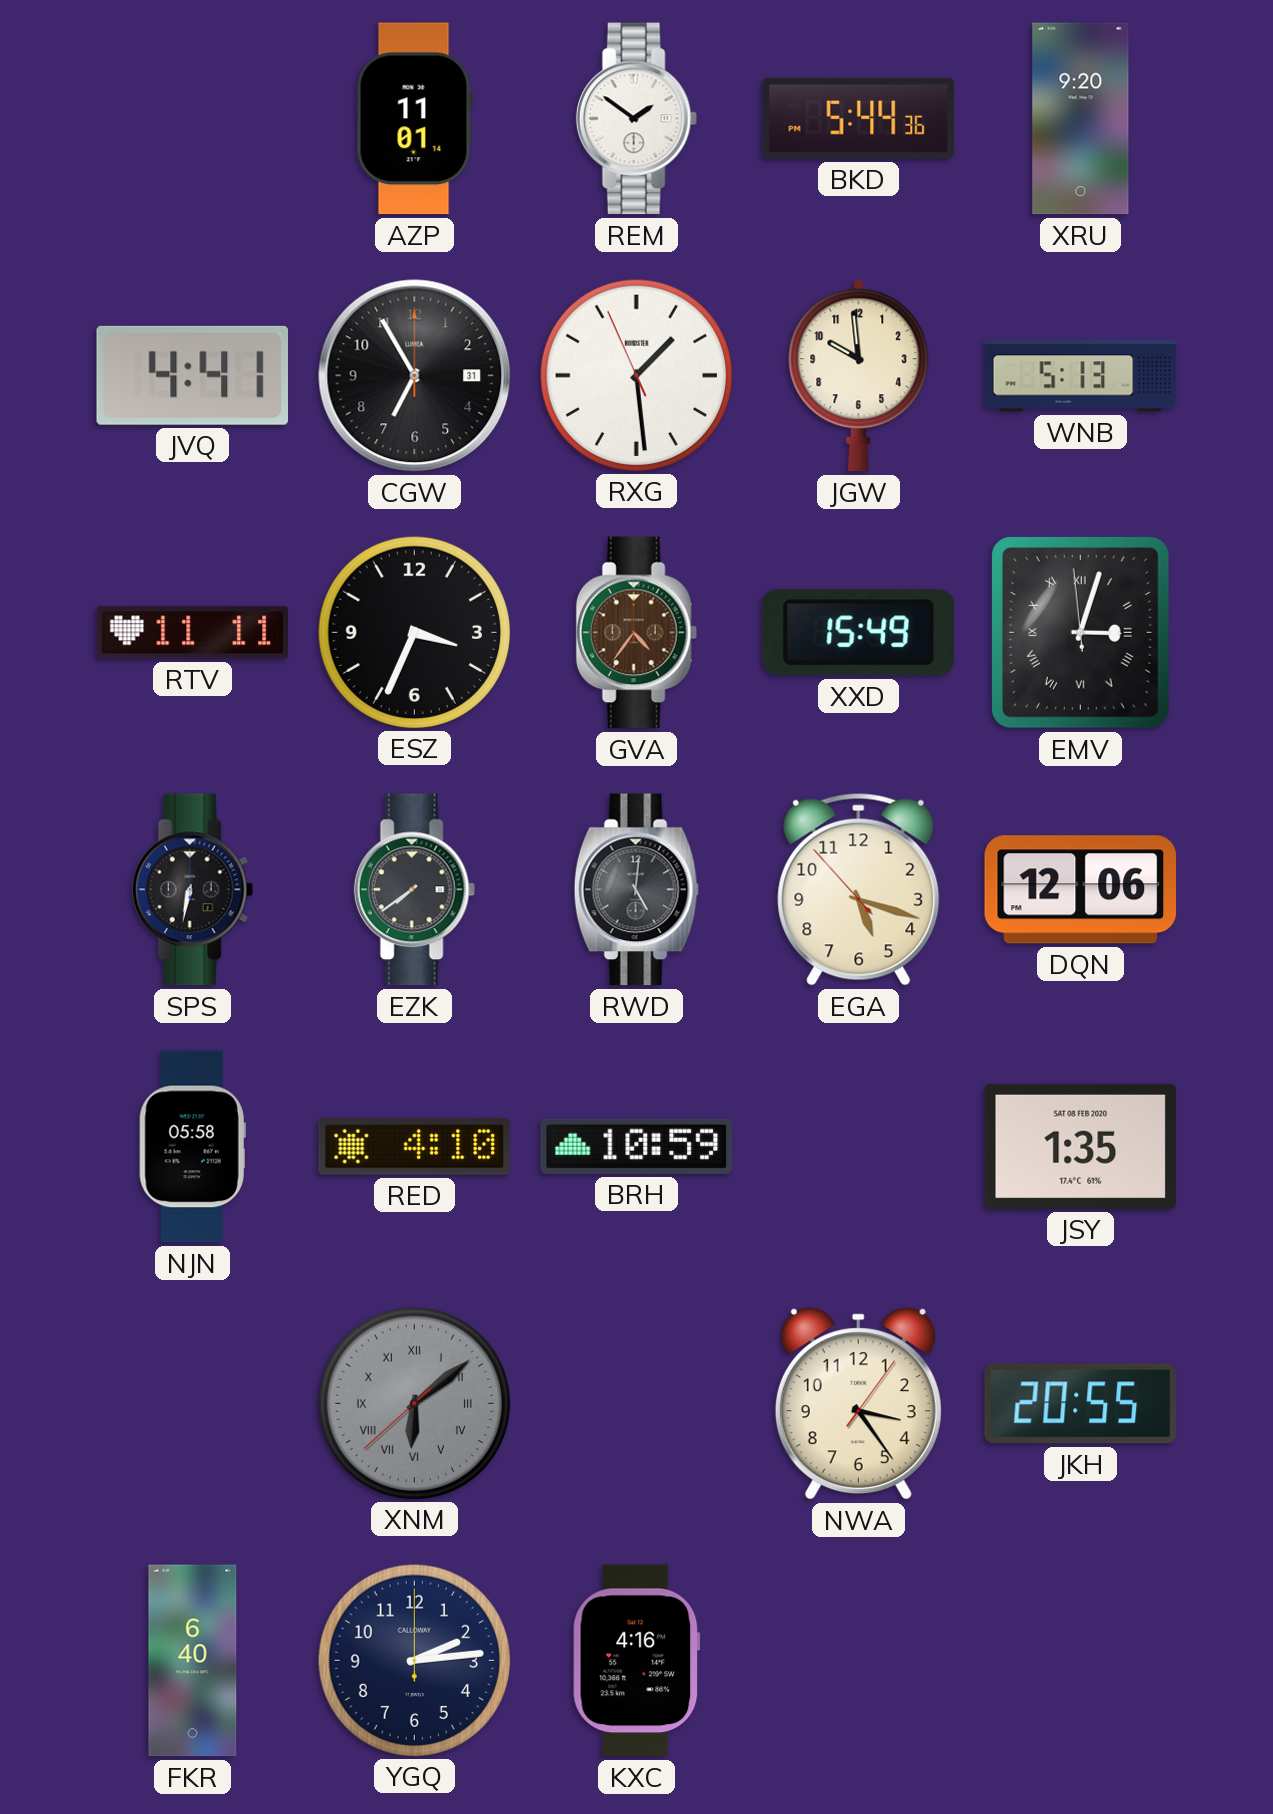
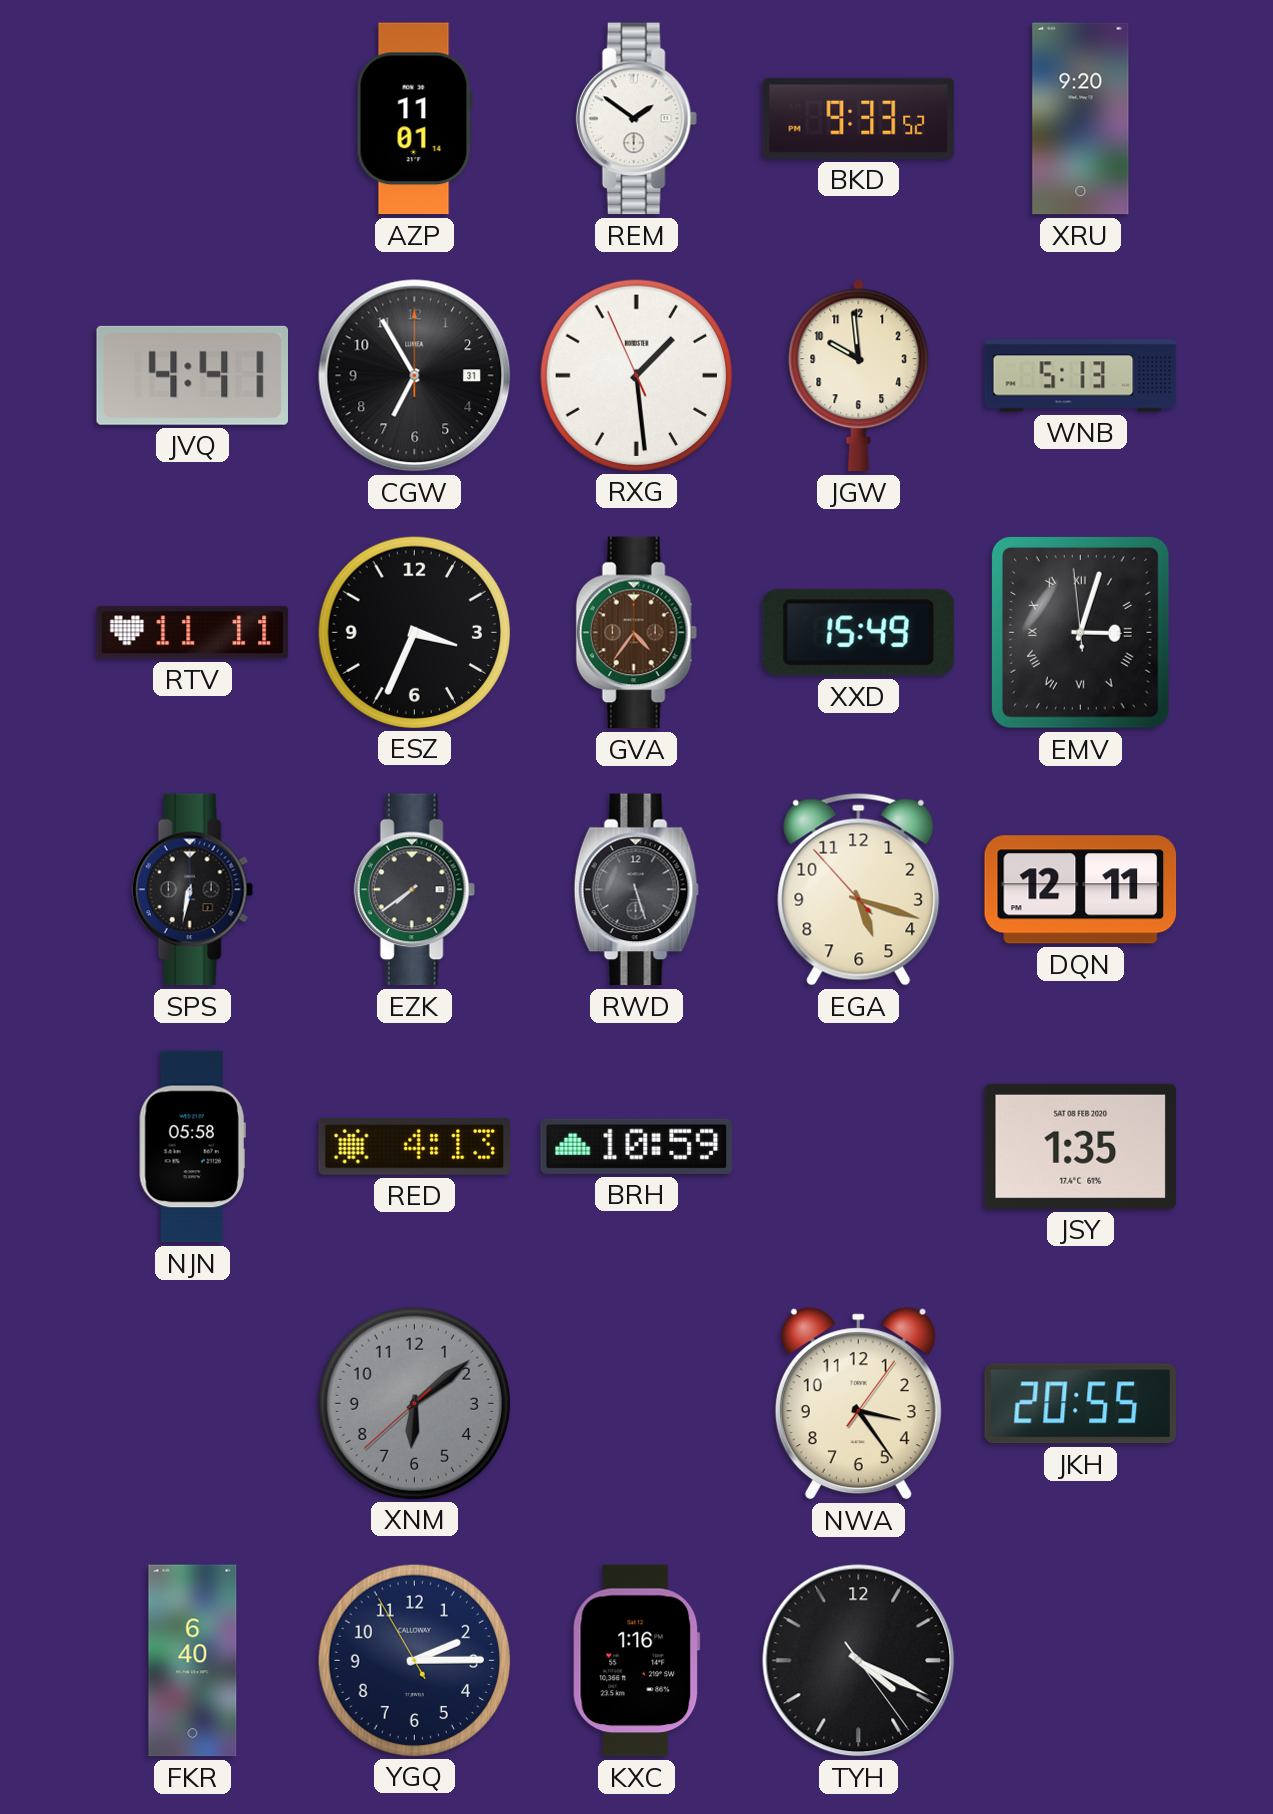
BKD: 5:44 -> 9:33
RWD: 5:01 -> 5:27
DQN: 12:06 -> 12:11
RED: 4:10 -> 4:13
XNM numerals: Roman -> Arabic
YGQ: 2:14:00 -> 2:14:55
KXC: 4:16 -> 1:16
TYH: none -> 4:19
